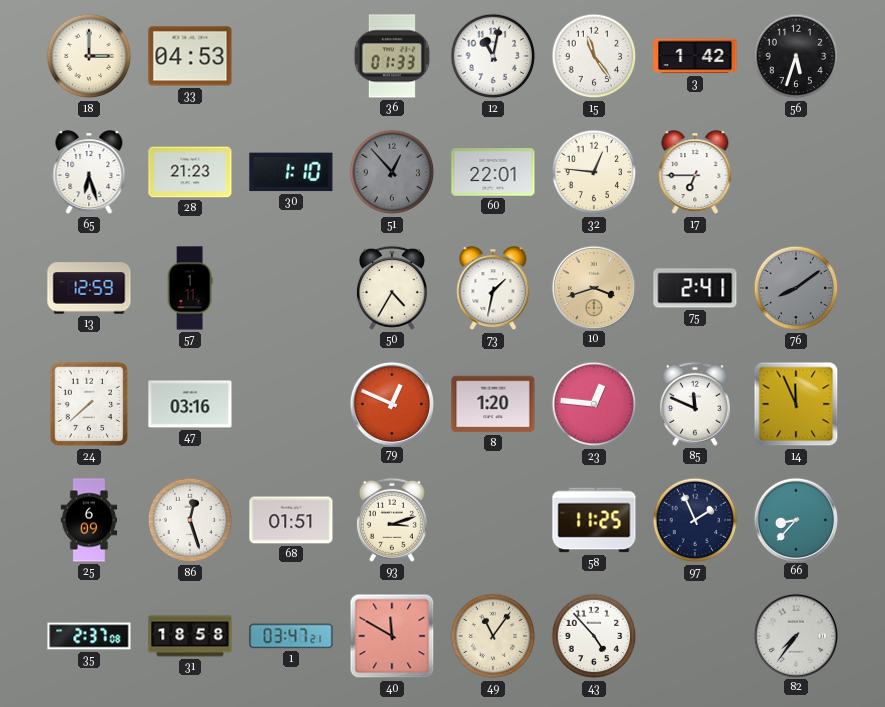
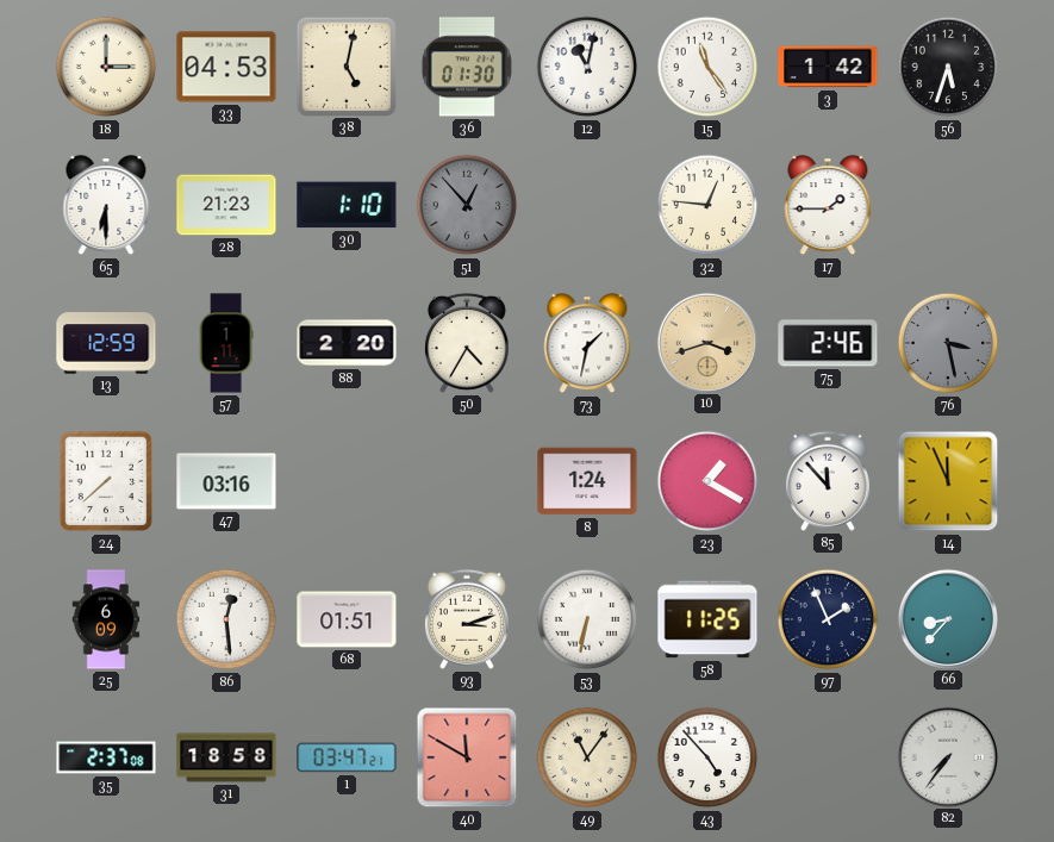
38: none -> 5:02
36: 01:33 -> 01:30
65: 6:27 -> 6:30
60: 22:01 -> none
17: 6:45 -> 1:45
88: none -> 2:20
75: 2:41 -> 2:46
76: 8:09 -> 3:28
79: 12:49 -> none
8: 1:20 -> 1:24
23: 12:46 -> 1:20
85: 11:49 -> 11:53
86: 12:27 -> 12:29
53: none -> 6:32
